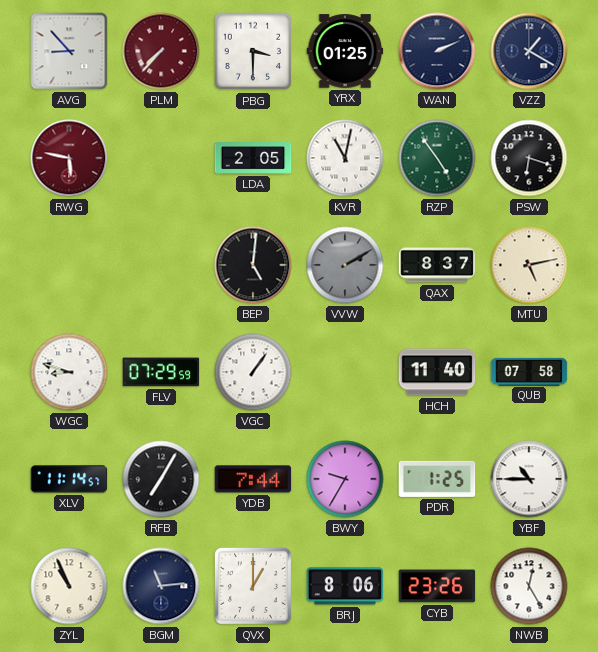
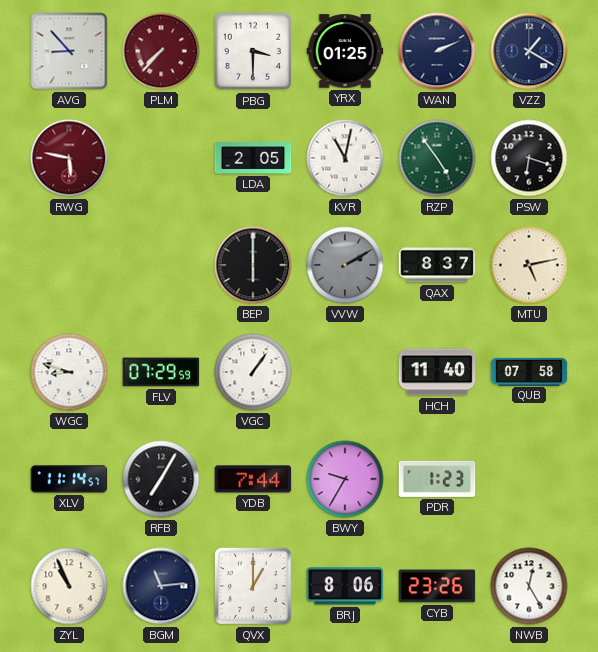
BEP: 5:01 -> 6:00
PDR: 1:25 -> 1:23
YBF: 10:45 -> none
